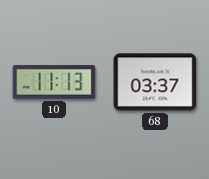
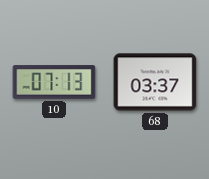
10: 11:13 -> 07:13
